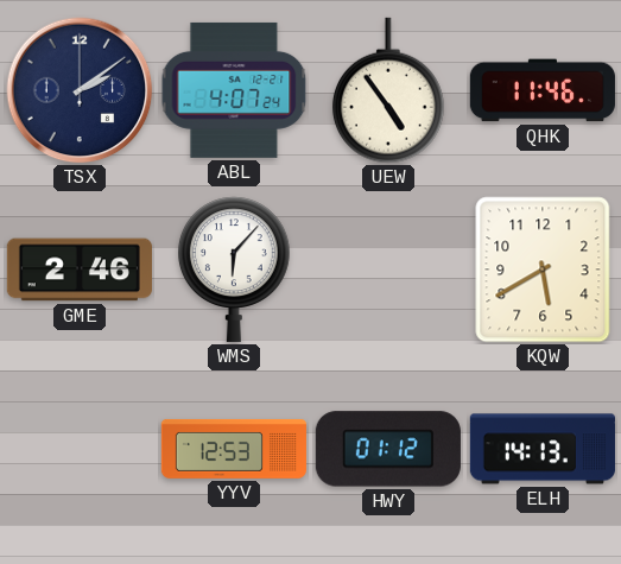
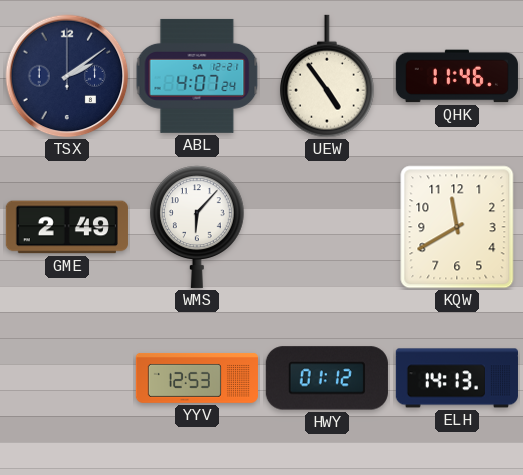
GME: 2:46 -> 2:49
KQW: 5:40 -> 11:40
